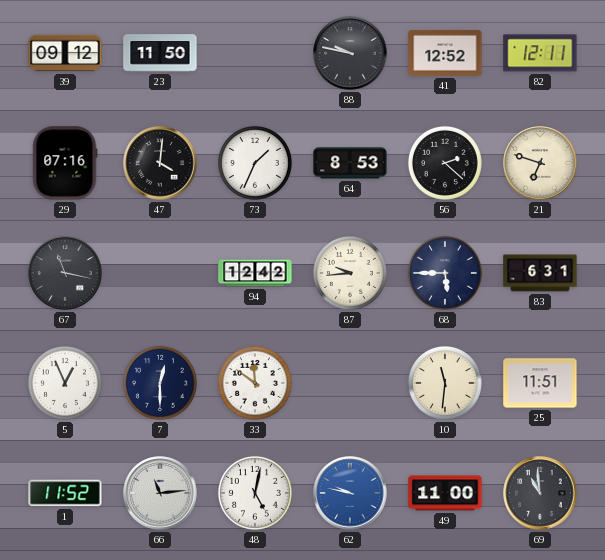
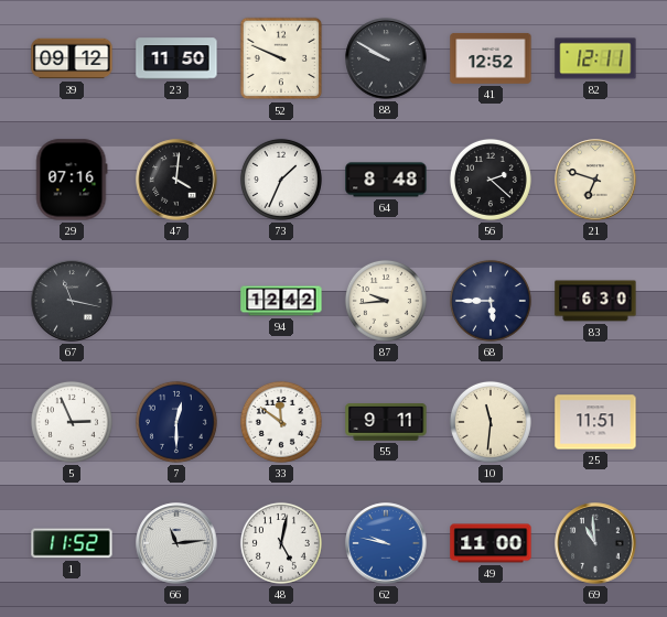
52: none -> 9:49
88: 9:47 -> 9:50
64: 8:53 -> 8:48
83: 6:31 -> 6:30
5: 12:56 -> 2:56
55: none -> 9:11
